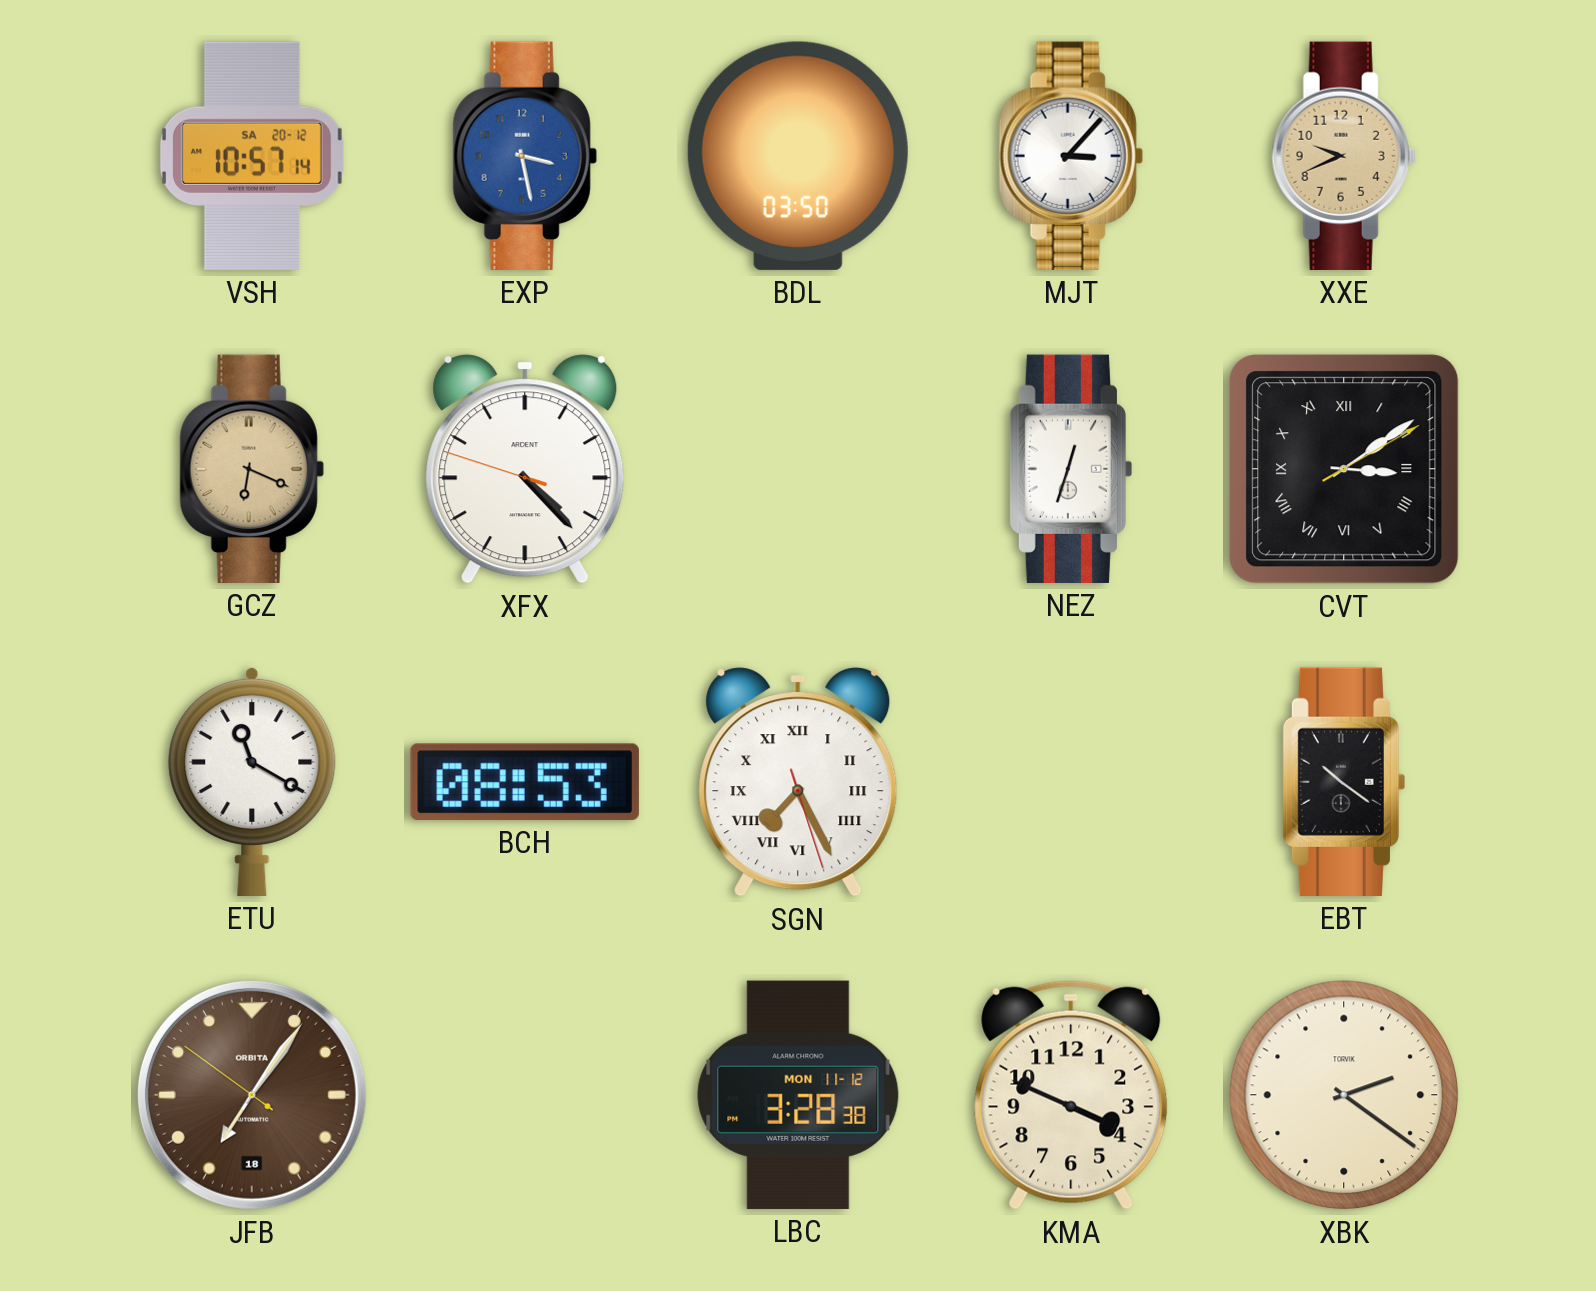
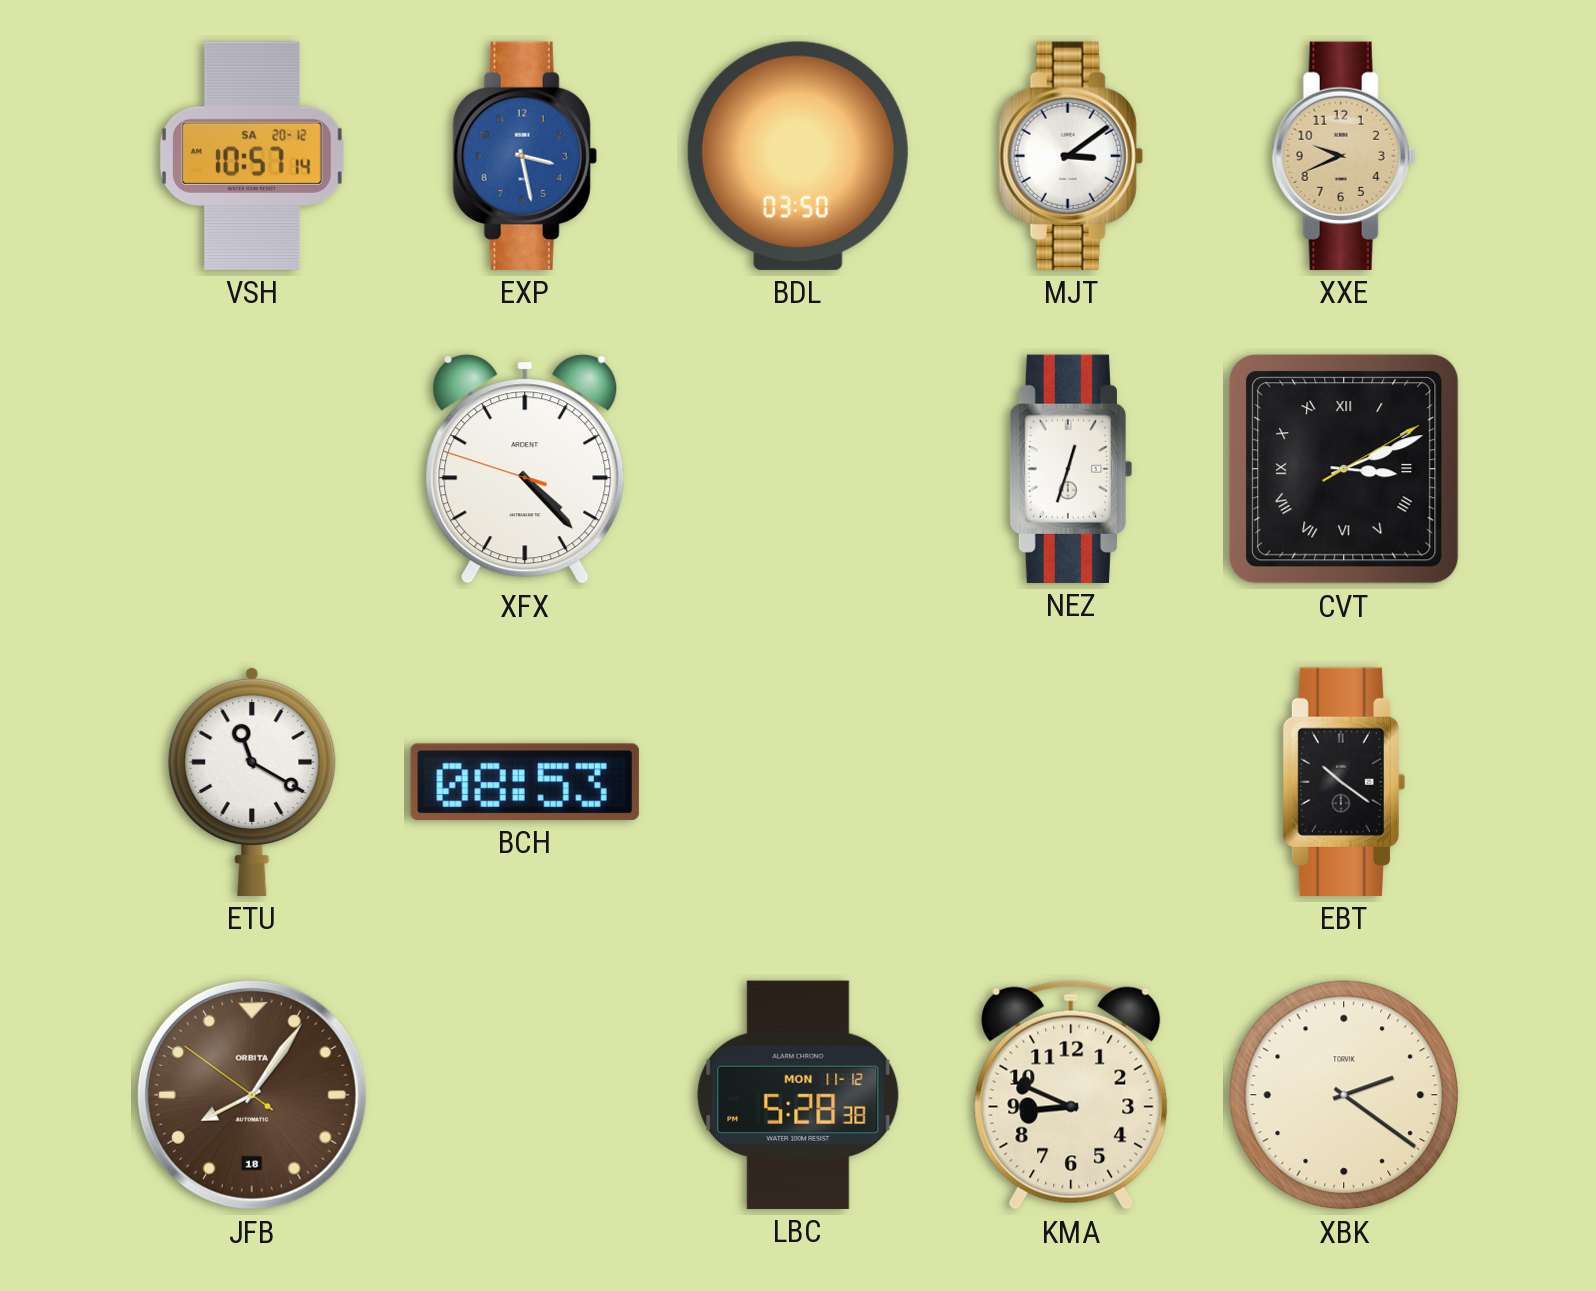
MJT: 3:07 -> 3:09
GCZ: 6:19 -> none
CVT: 3:09 -> 3:11
SGN: 7:25 -> none
JFB: 7:05 -> 8:05
LBC: 3:28 -> 5:28
KMA: 3:49 -> 8:49
